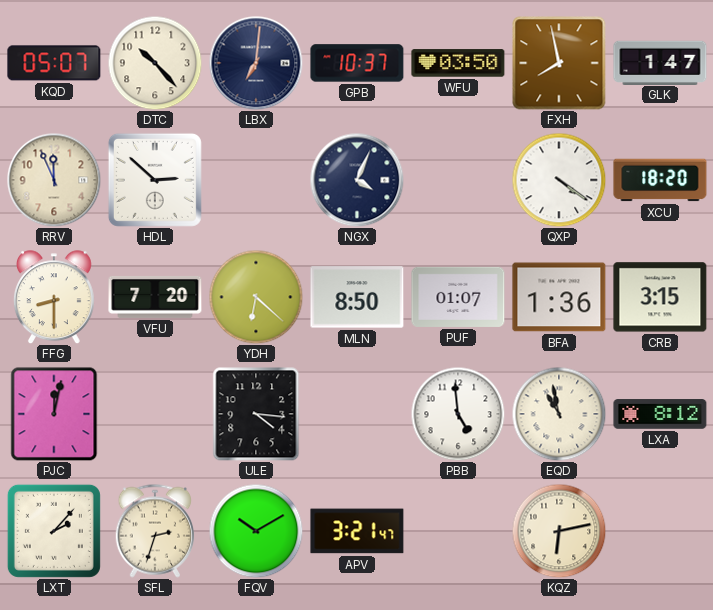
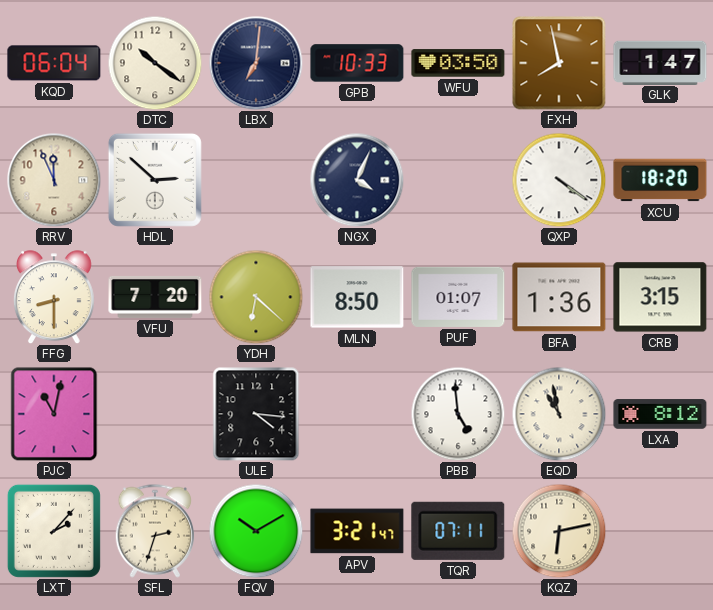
KQD: 05:07 -> 06:04
DTC: 10:23 -> 10:21
GPB: 10:37 -> 10:33
PJC: 12:02 -> 11:02
TQR: none -> 07:11
